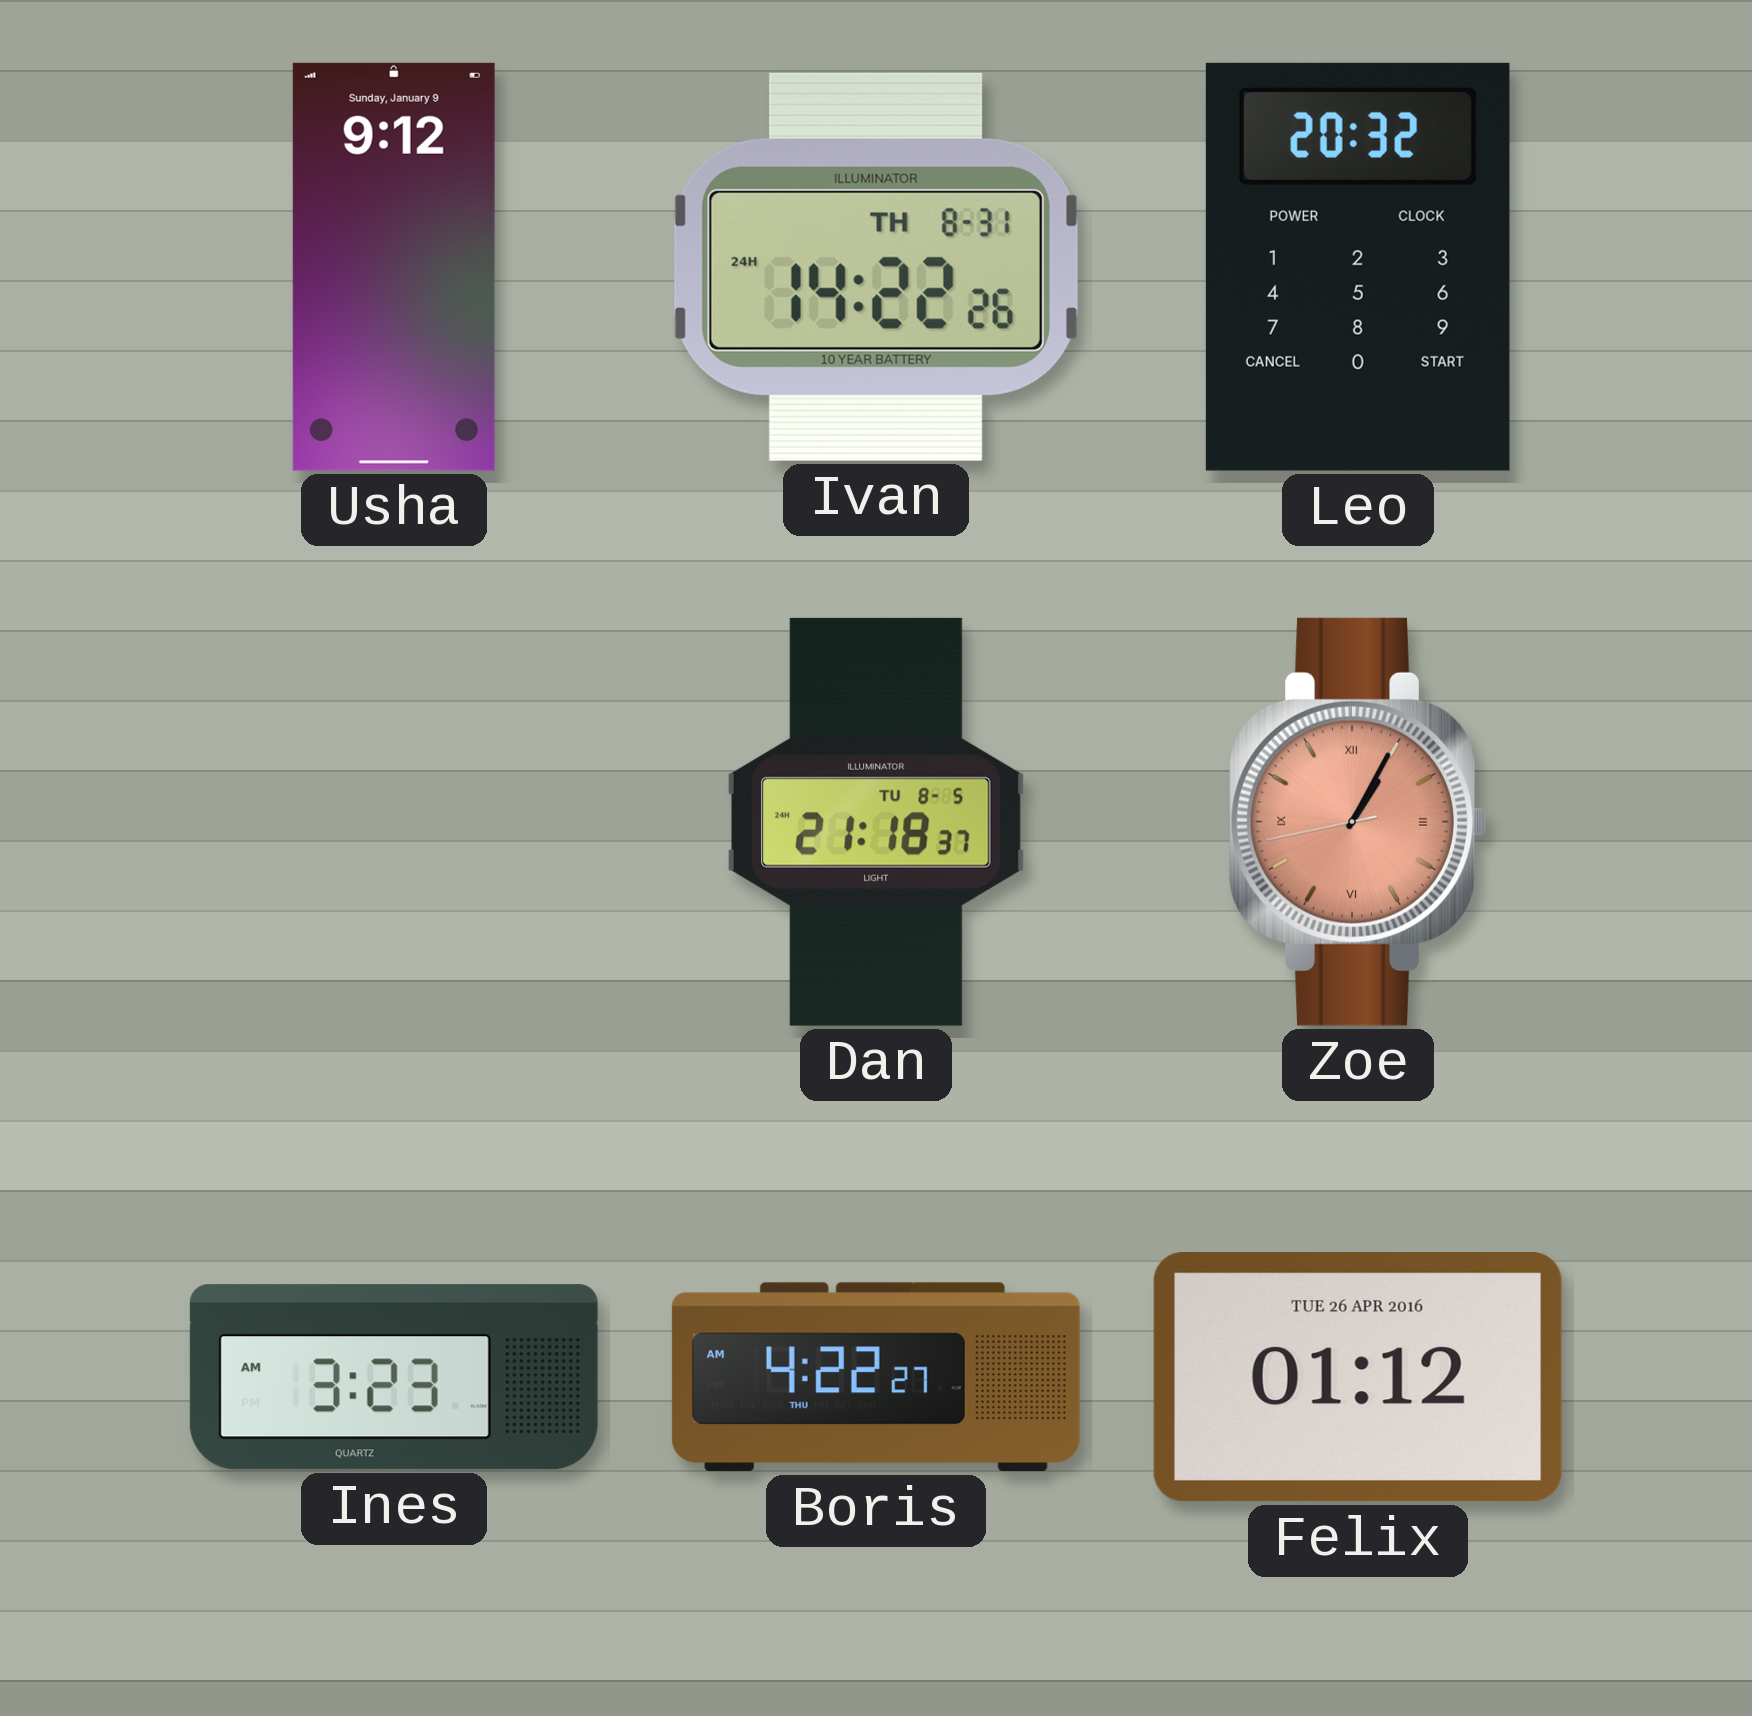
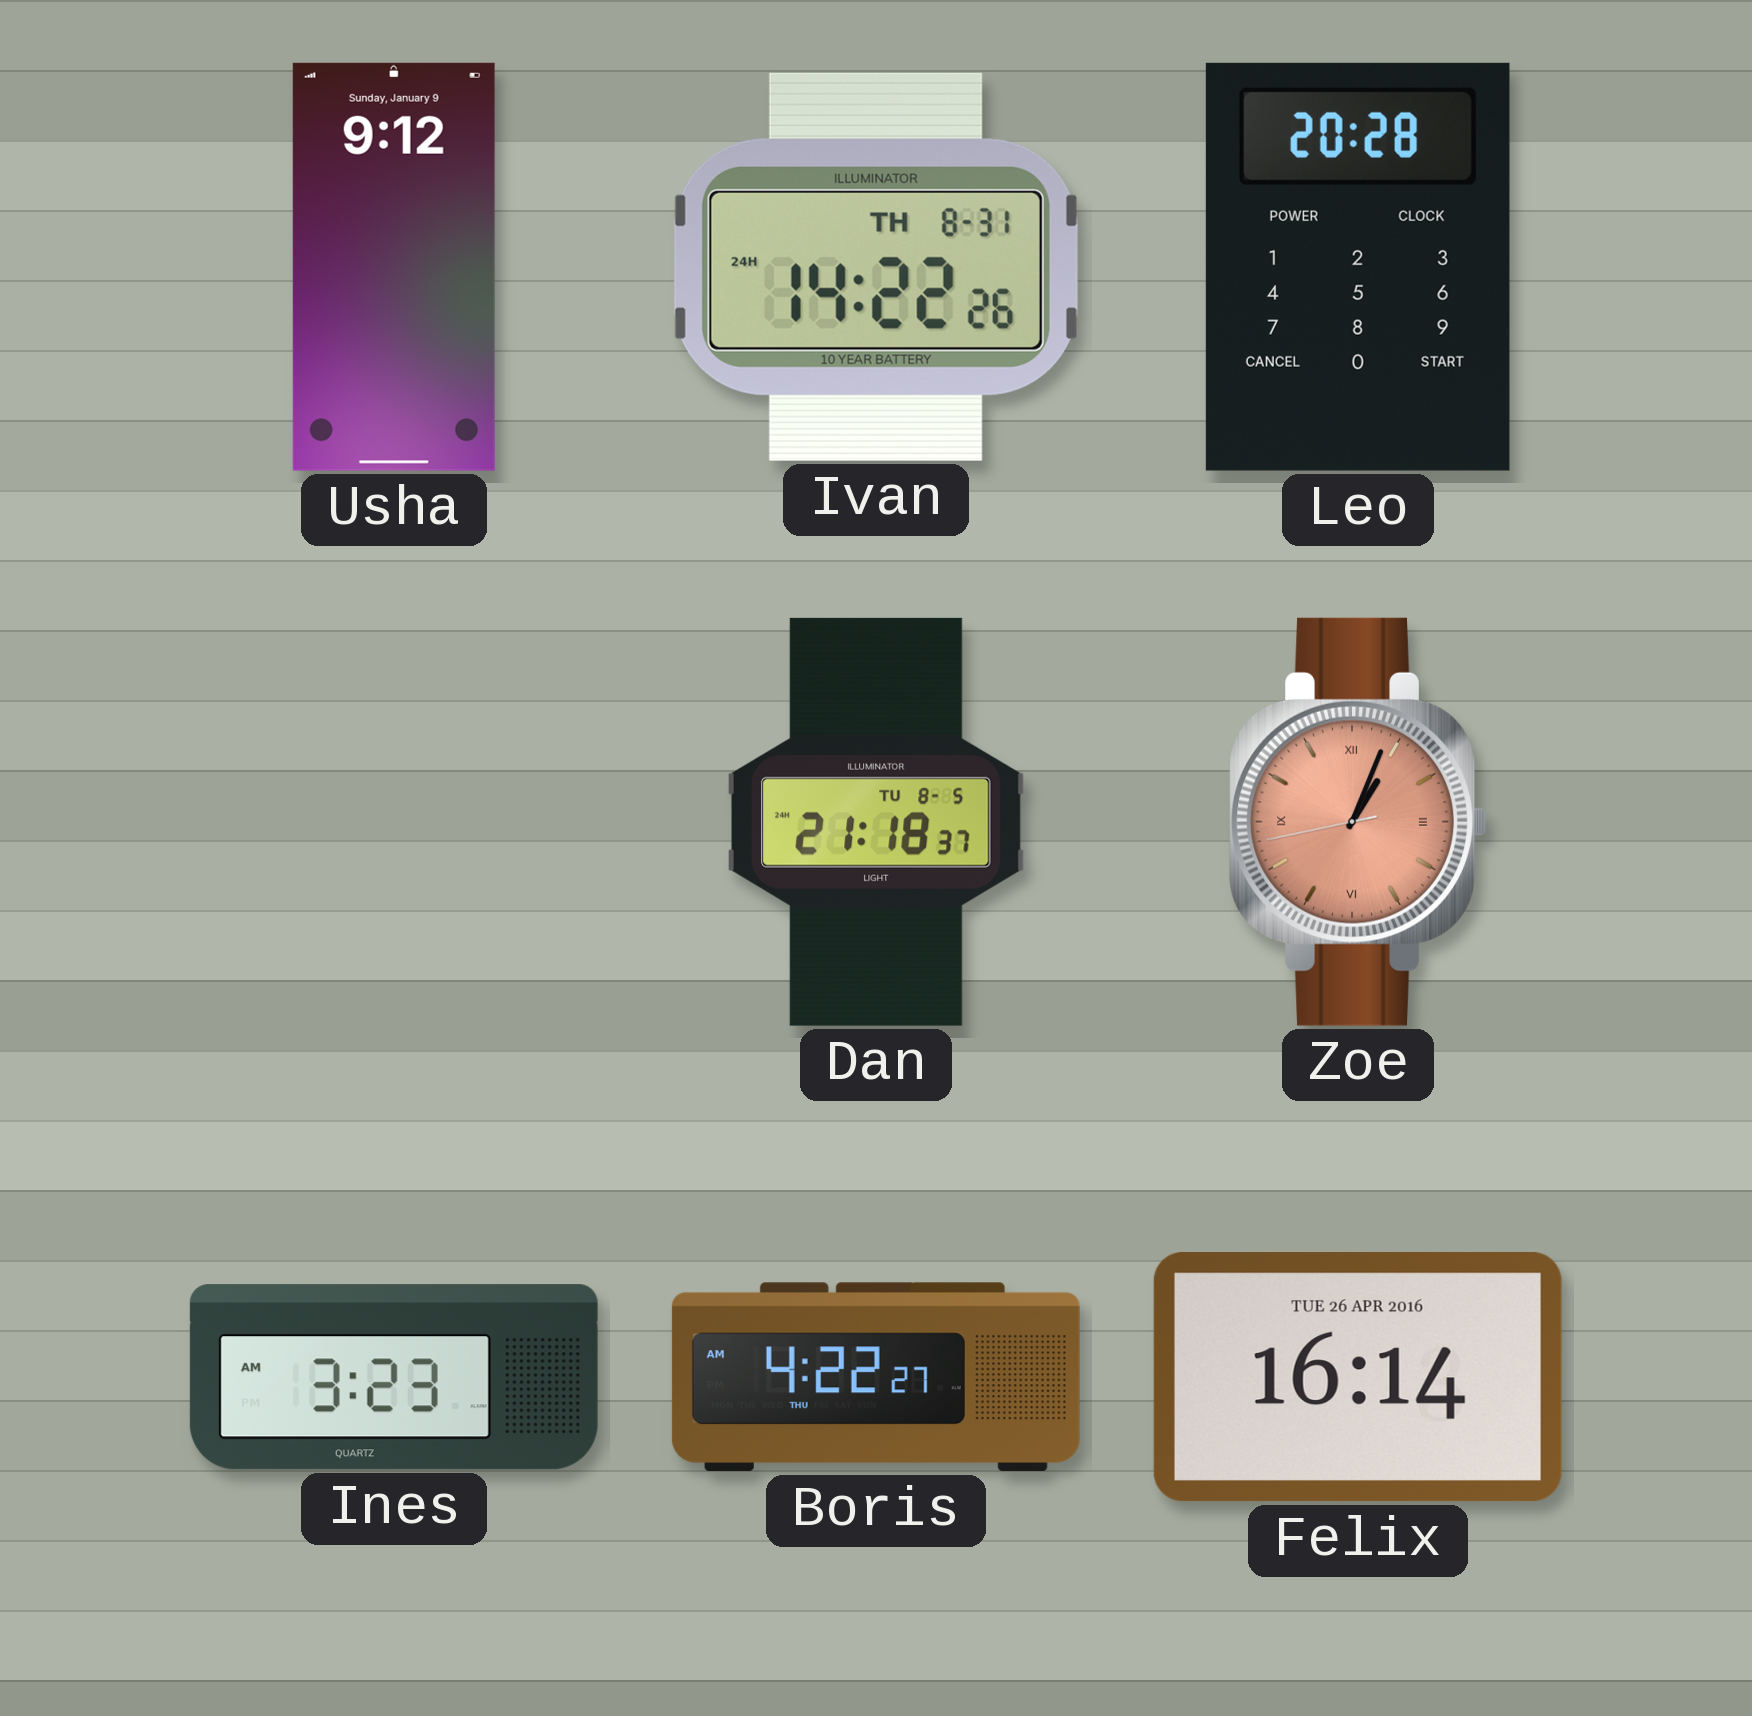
Leo: 20:32 -> 20:28
Zoe: 1:04 -> 1:03
Felix: 01:12 -> 16:14
